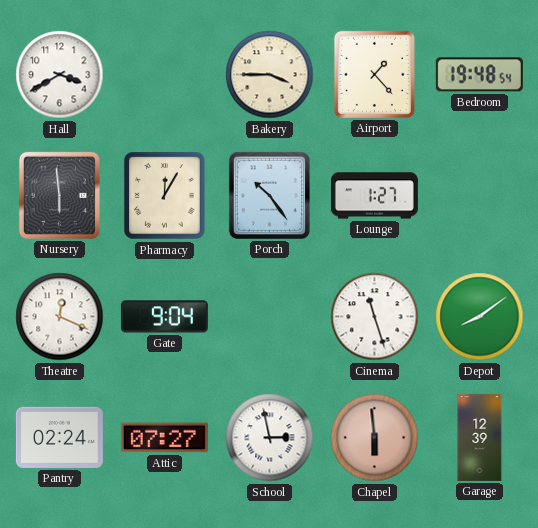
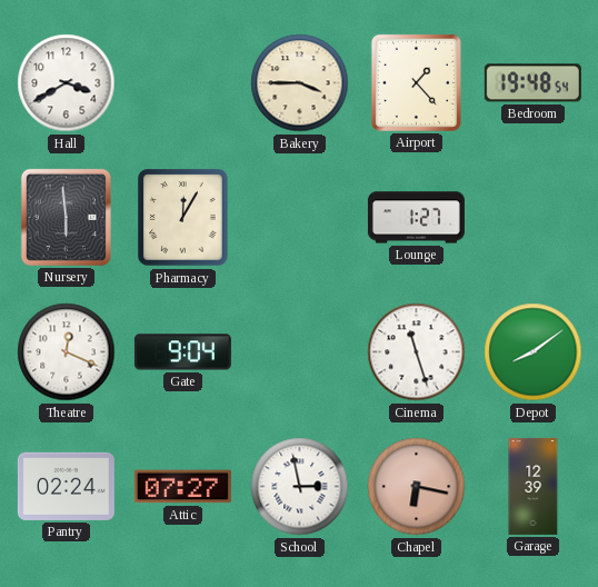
Porch: 10:24 -> none
Chapel: 5:59 -> 6:17
